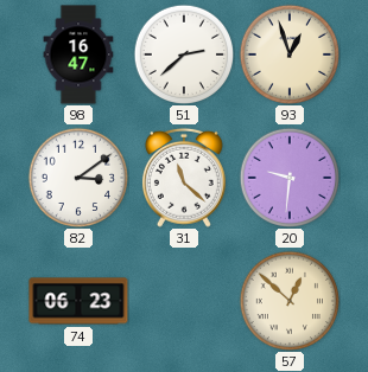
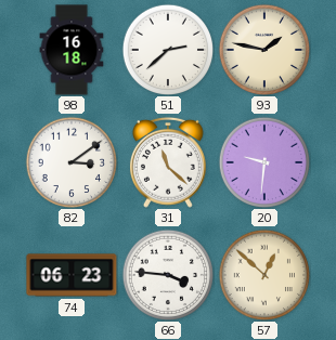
98: 16:47 -> 16:18
93: 12:57 -> 1:47
66: none -> 3:46
